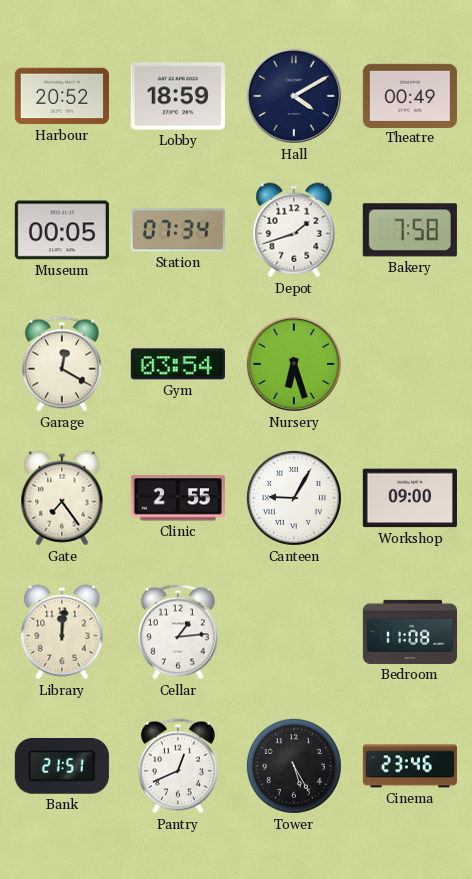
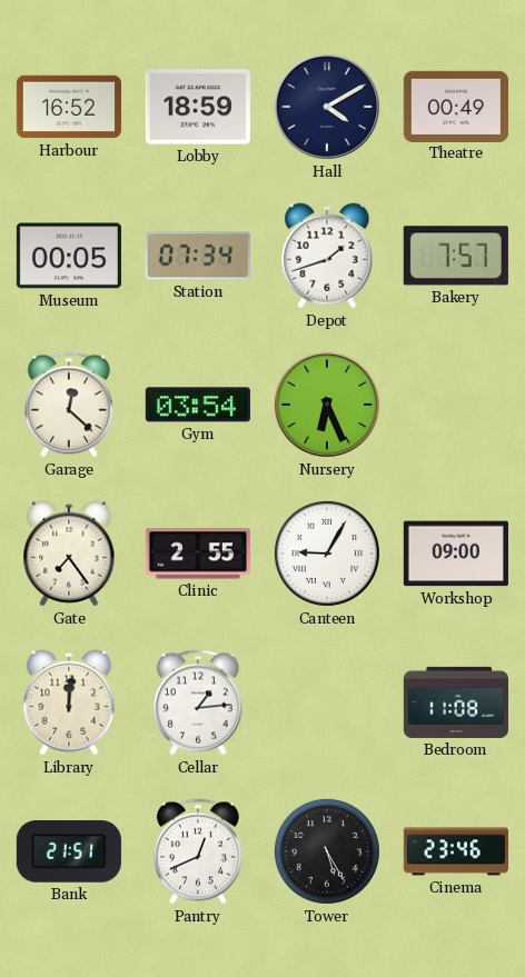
Harbour: 20:52 -> 16:52
Bakery: 7:58 -> 7:57
Garage: 12:20 -> 12:22
Nursery: 6:27 -> 6:26
